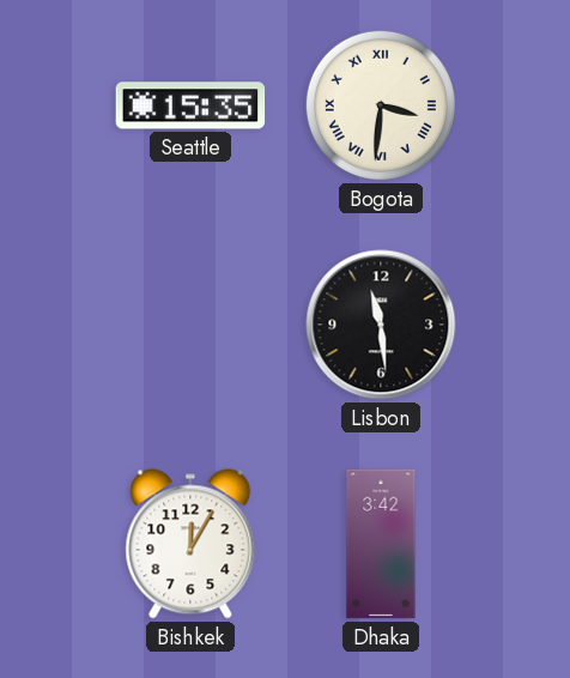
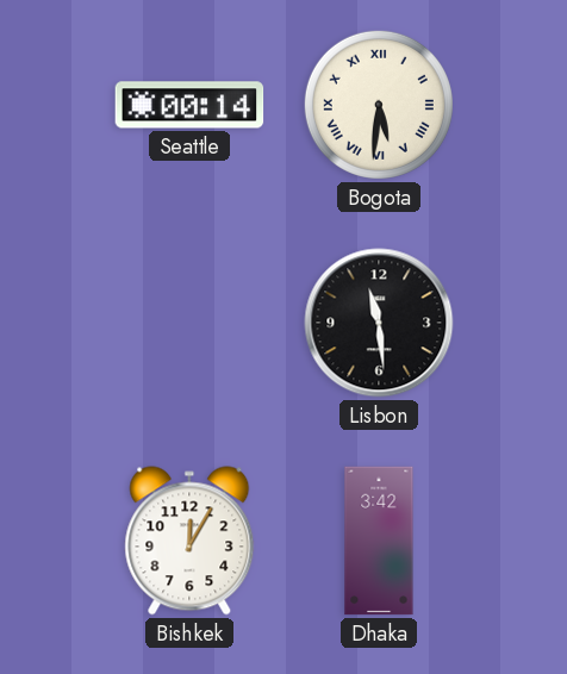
Seattle: 15:35 -> 00:14
Bogota: 3:31 -> 5:31
